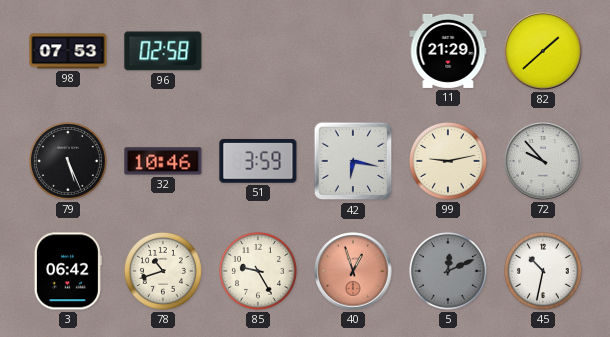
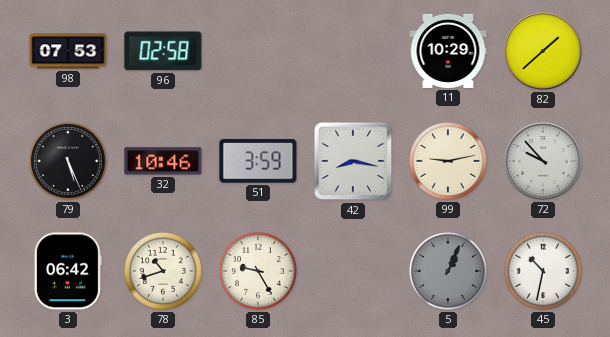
11: 21:29 -> 10:29
42: 6:17 -> 8:17
40: 12:57 -> none
5: 12:11 -> 1:04
